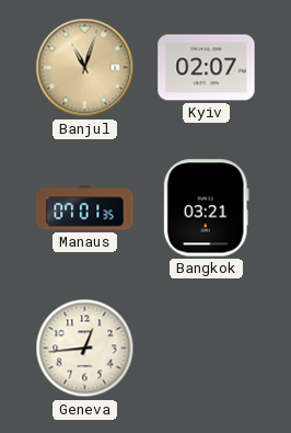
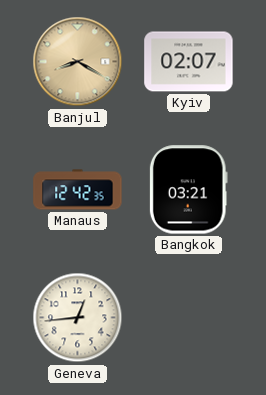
Banjul: 11:03 -> 8:20
Manaus: 07:01 -> 12:42
